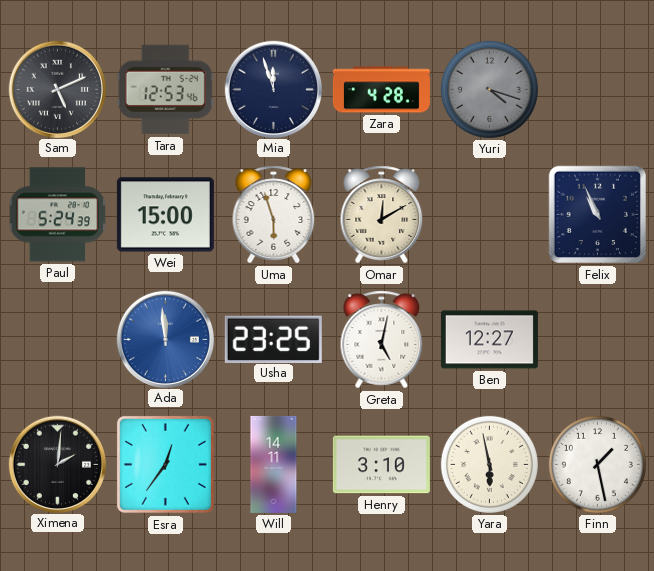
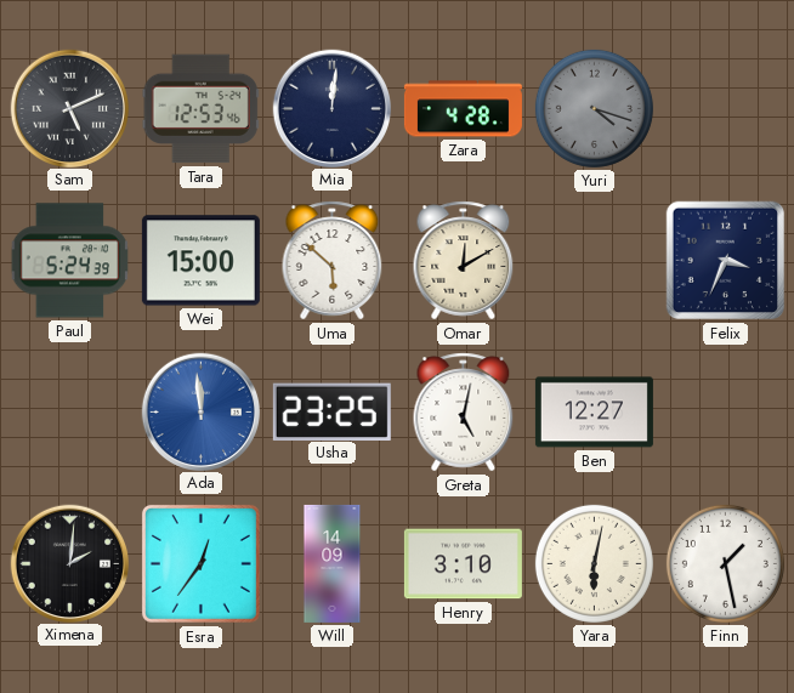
Mia: 11:57 -> 12:01
Uma: 5:57 -> 5:52
Felix: 10:56 -> 3:34
Will: 14:11 -> 14:09
Yara: 5:58 -> 6:02
